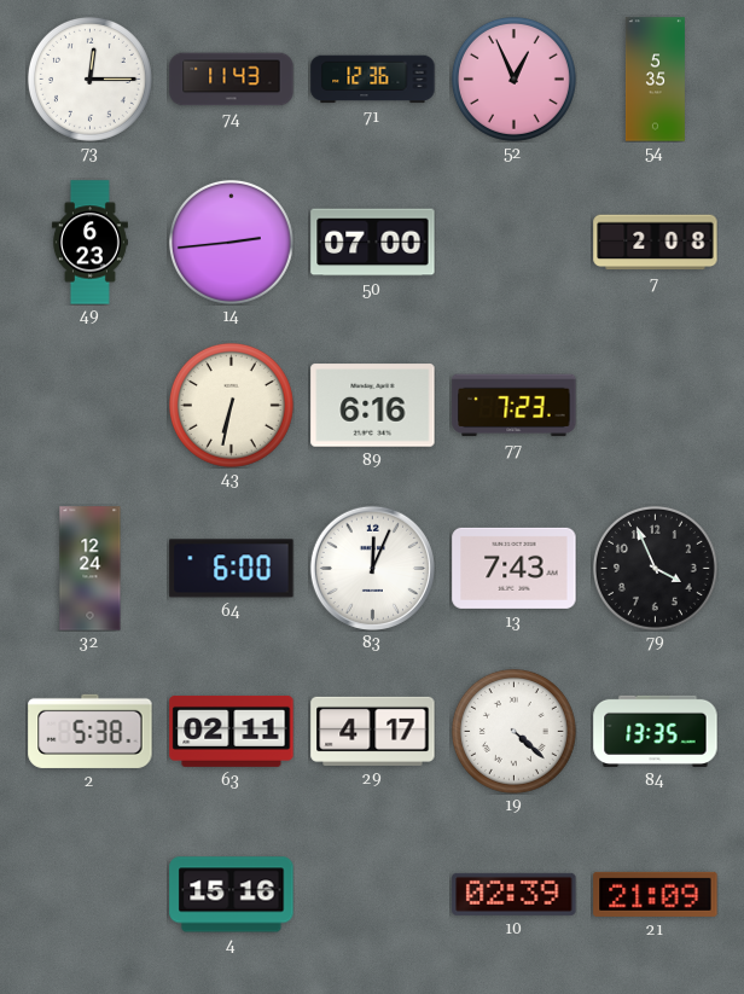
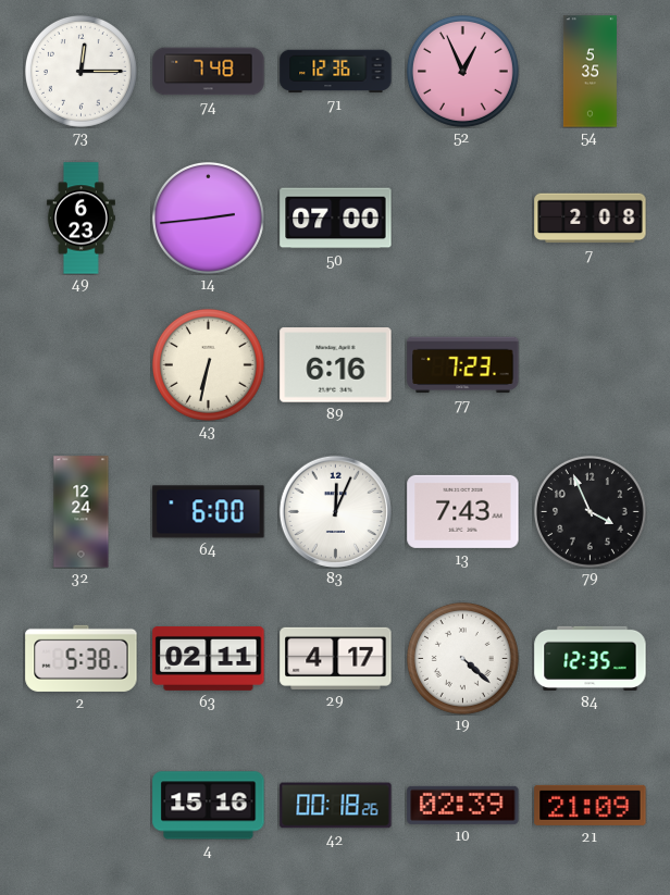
74: 11:43 -> 7:48
84: 13:35 -> 12:35
42: none -> 00:18
